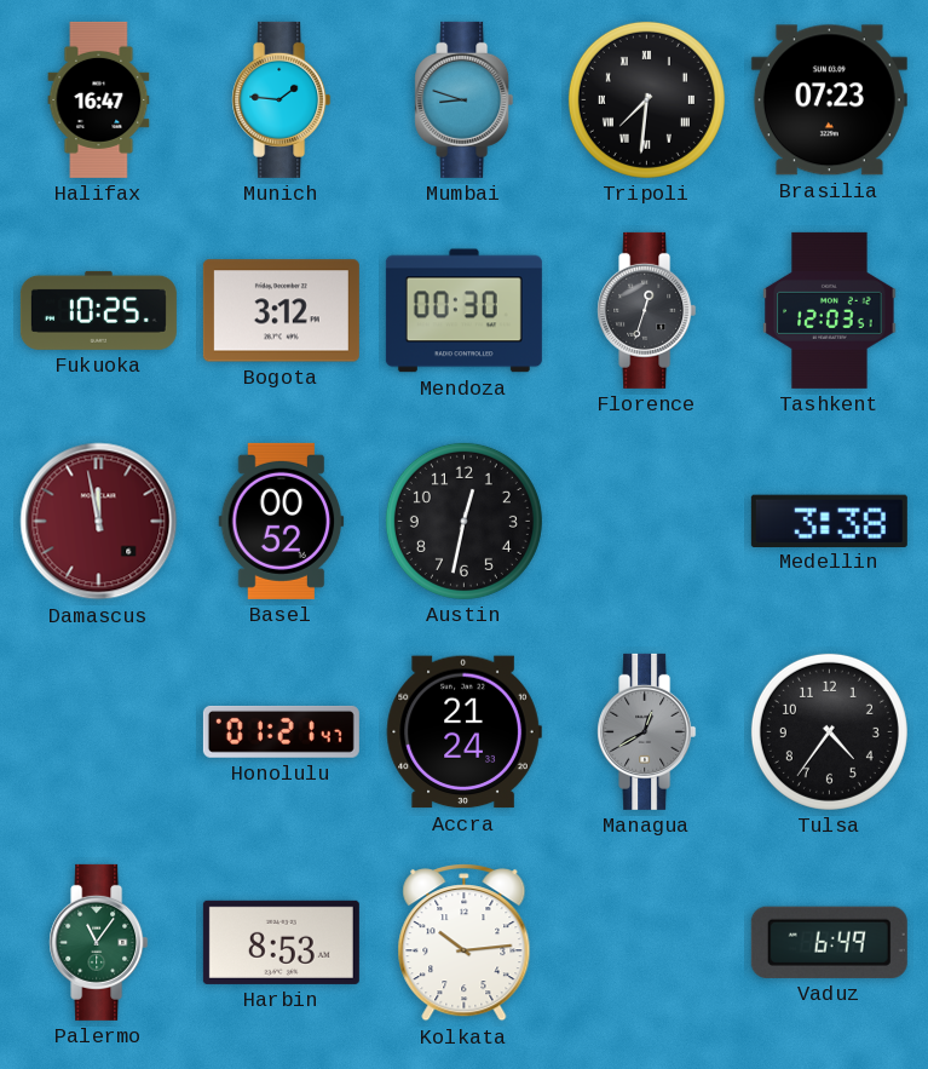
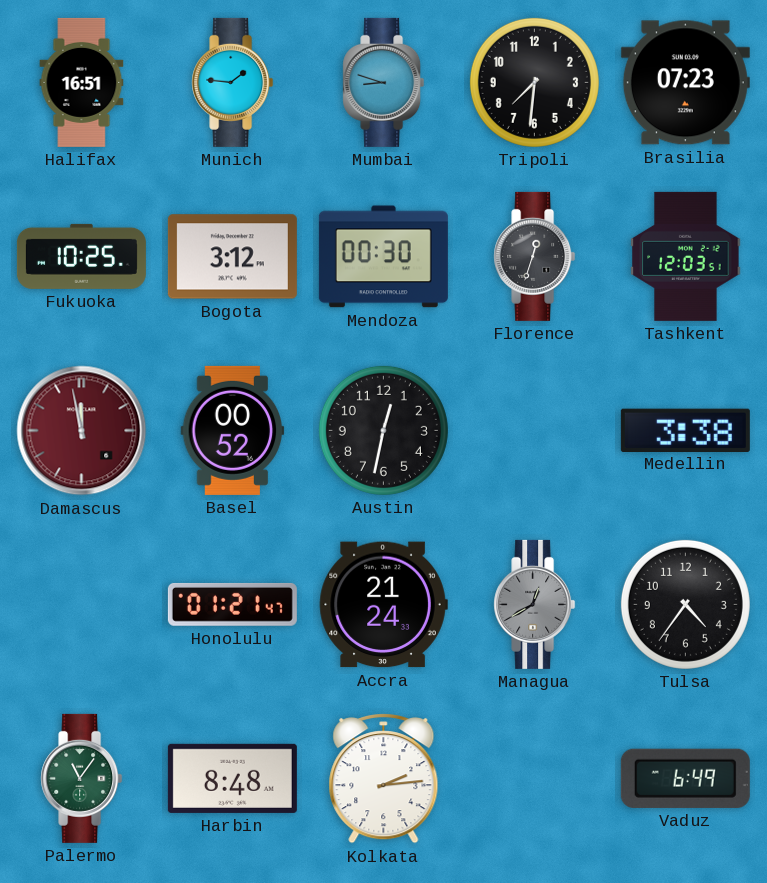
Halifax: 16:47 -> 16:51
Tripoli numerals: Roman -> Arabic
Harbin: 8:53 -> 8:48
Kolkata: 10:14 -> 2:14
